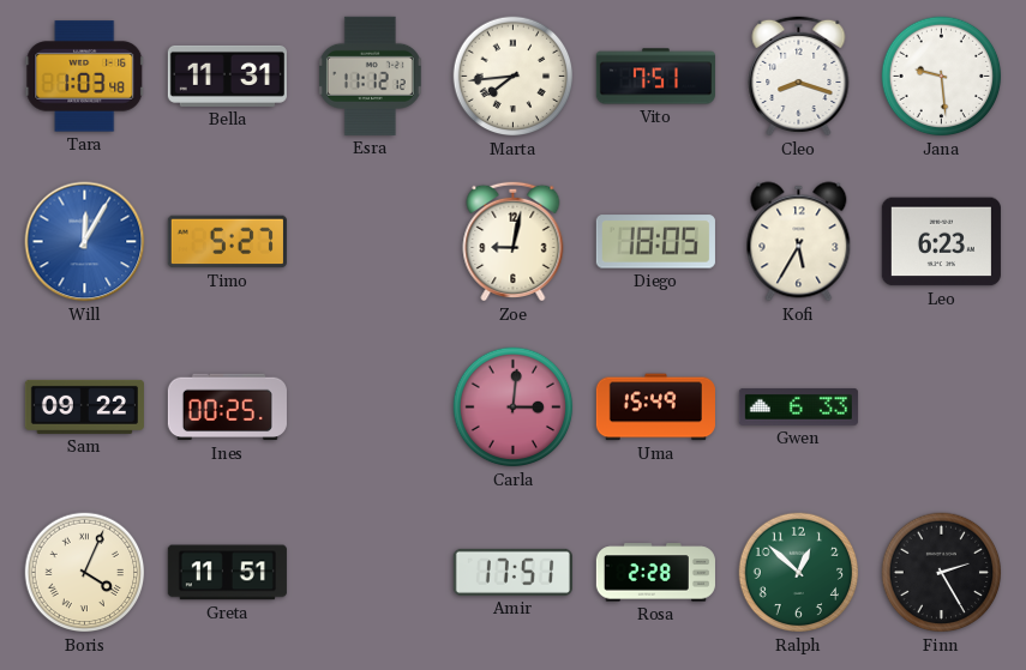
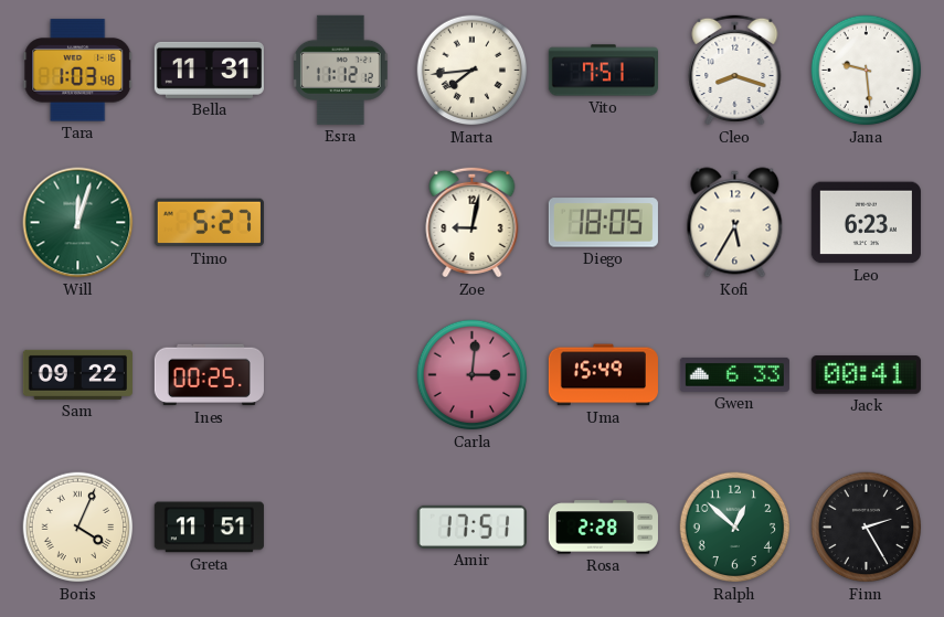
Will: 12:05 -> 12:03
Will dial: blue -> green
Jack: none -> 00:41
